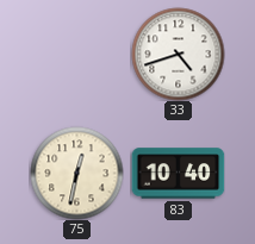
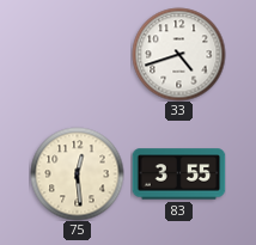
75: 12:32 -> 12:29
83: 10:40 -> 3:55
